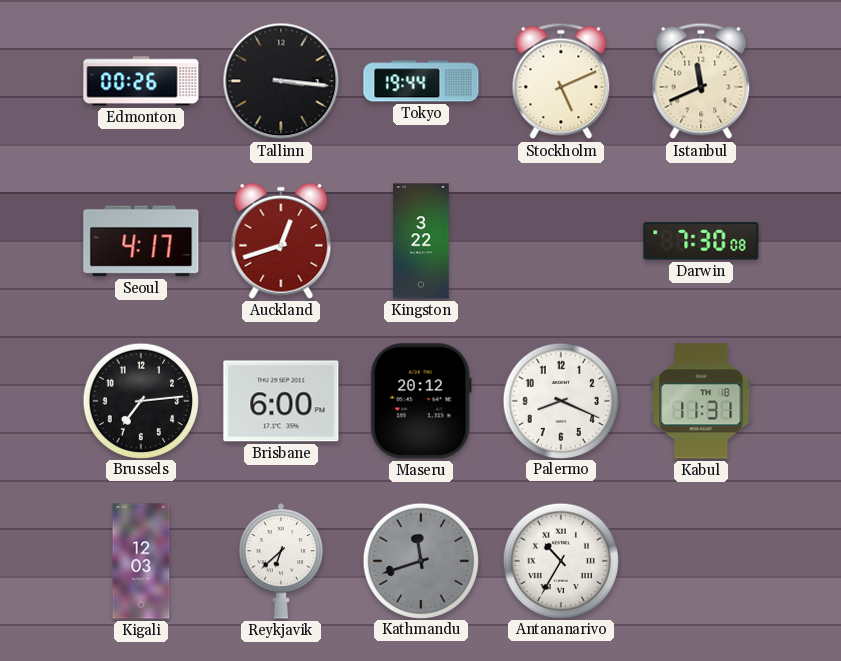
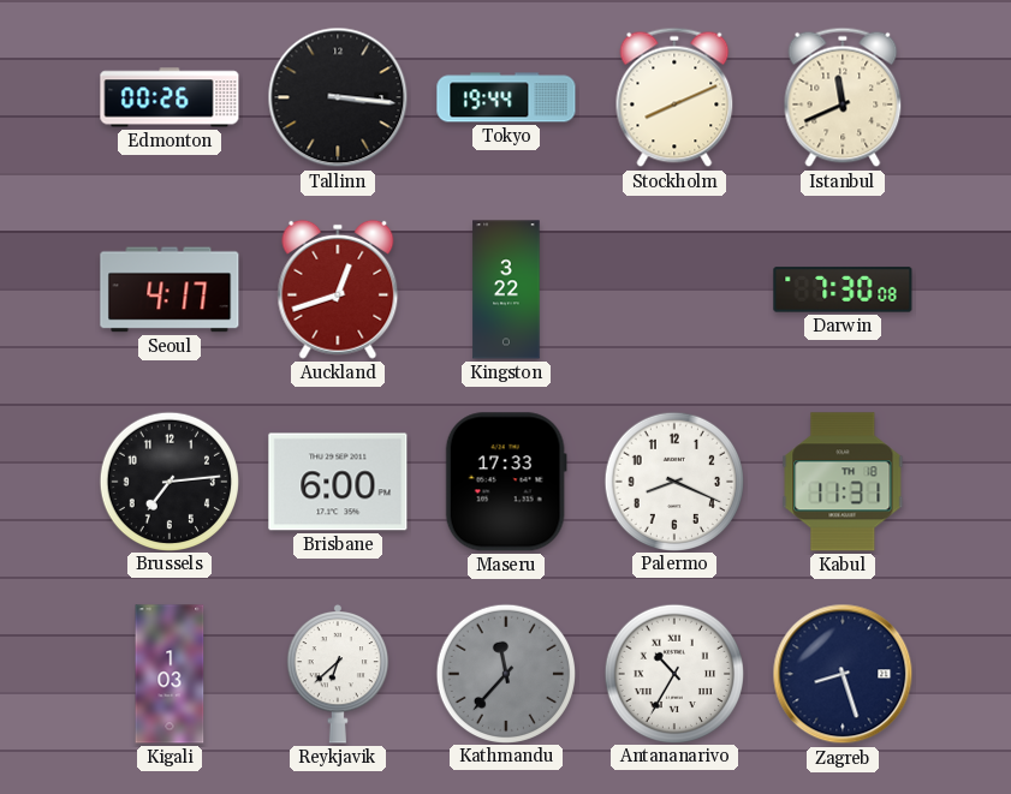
Stockholm: 5:11 -> 8:11
Maseru: 20:12 -> 17:33
Kigali: 12:03 -> 1:03
Kathmandu: 11:42 -> 11:37
Zagreb: none -> 8:27
